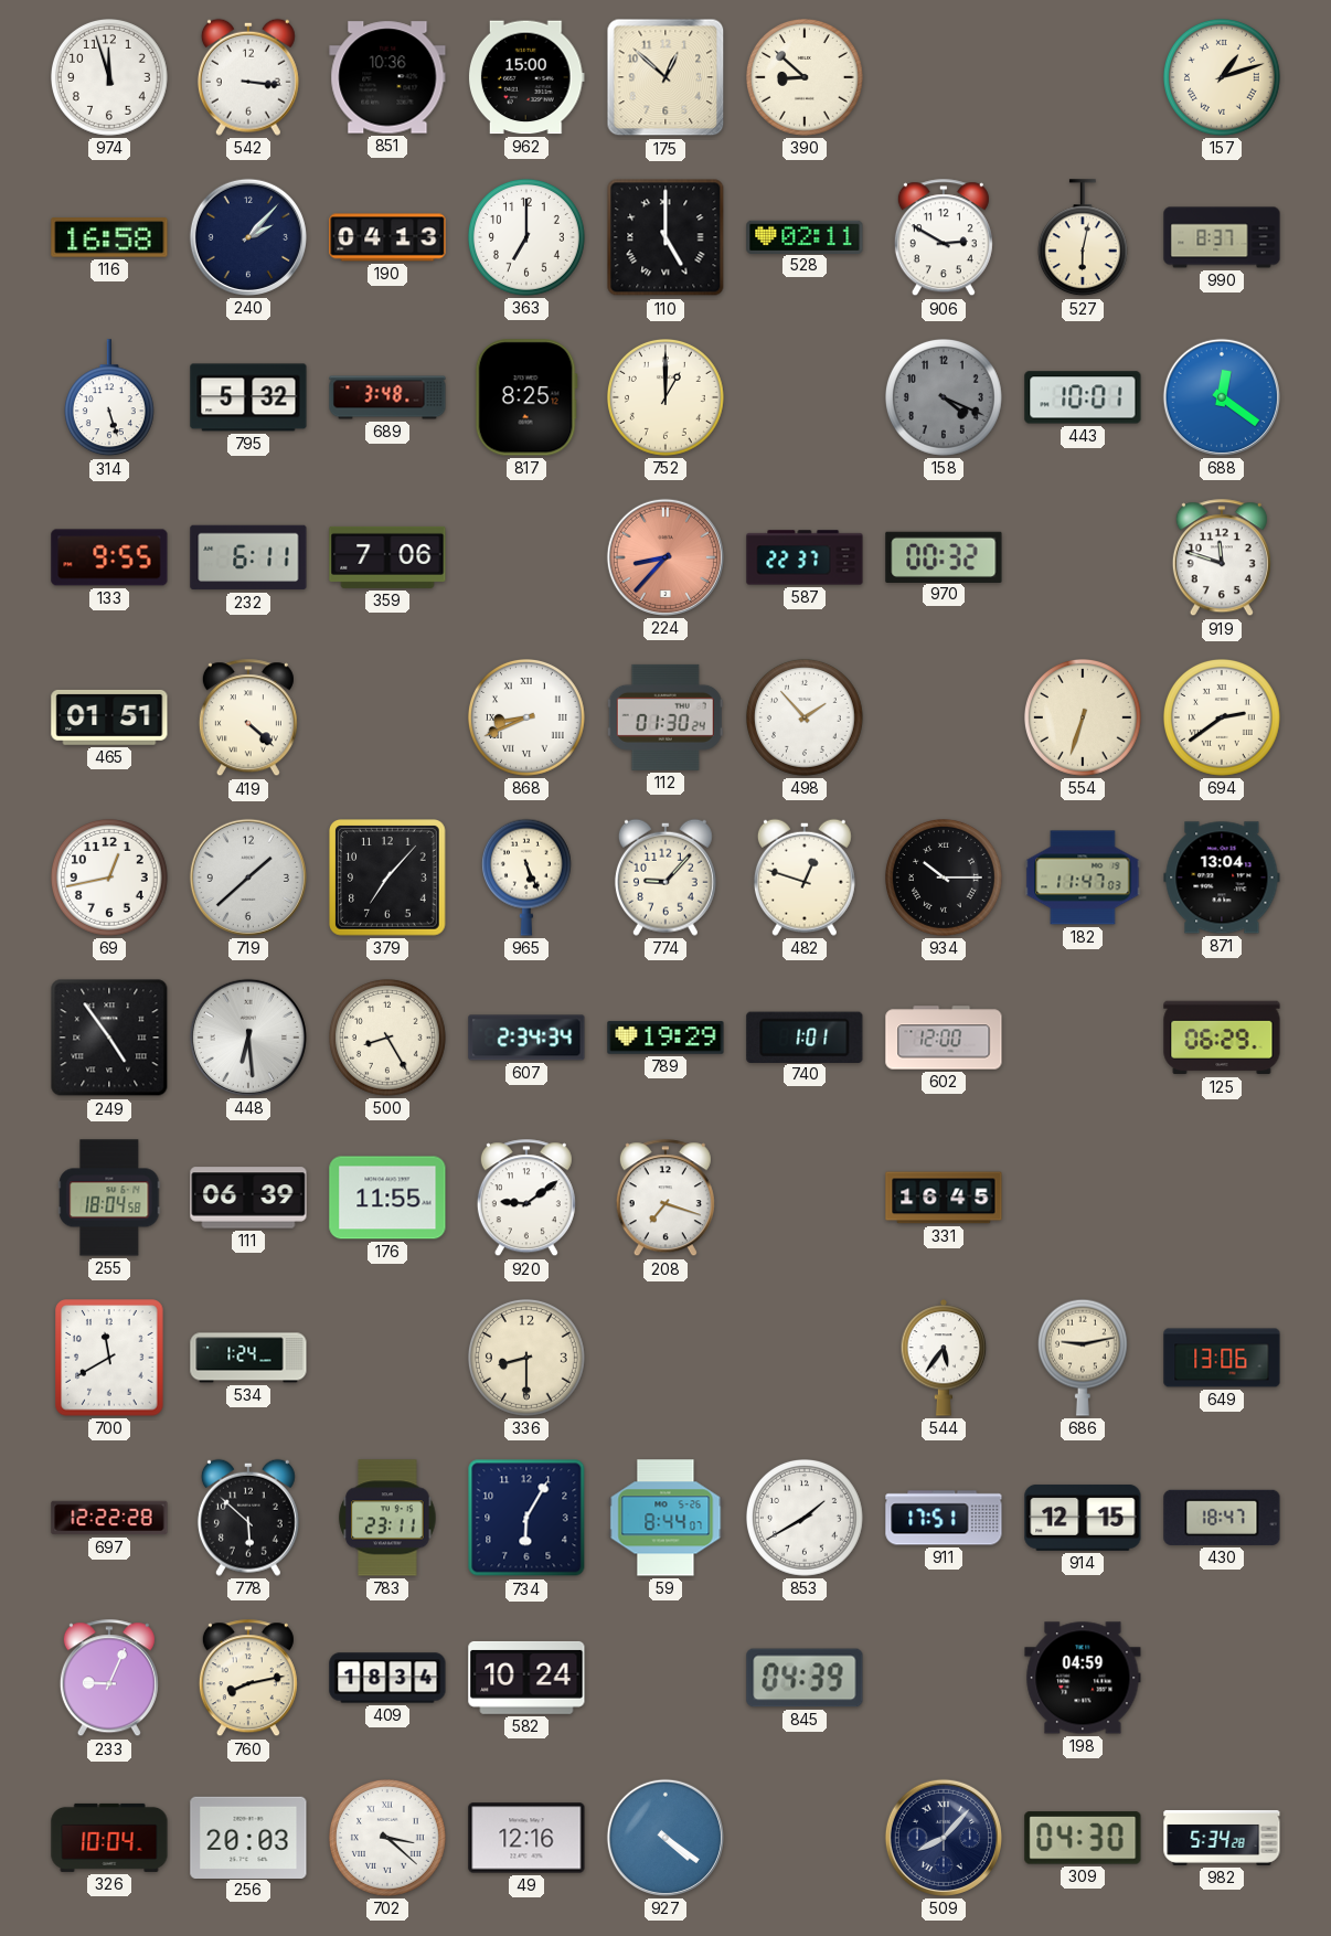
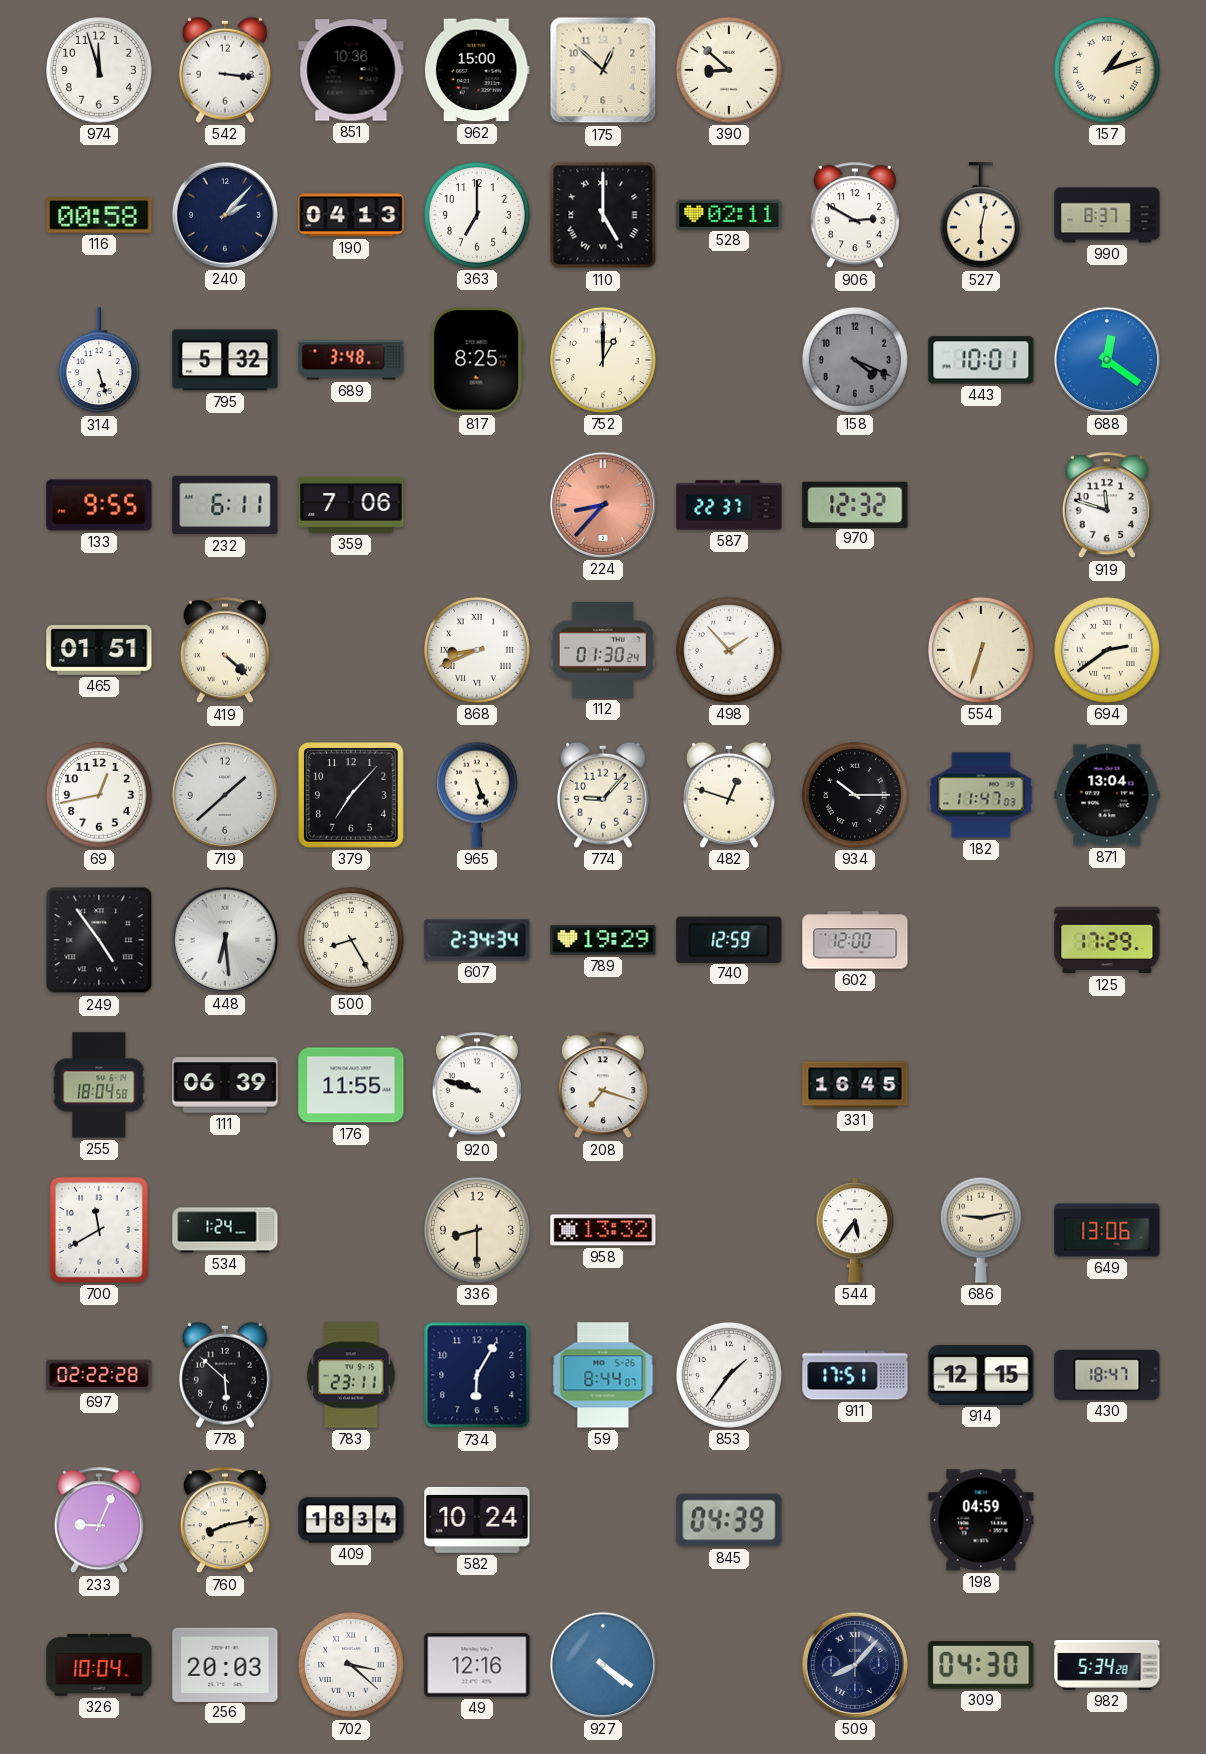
116: 16:58 -> 00:58
970: 00:32 -> 12:32
740: 1:01 -> 12:59
125: 06:29 -> 17:29
920: 9:09 -> 9:48
958: none -> 13:32
697: 12:22 -> 02:22
853: 1:40 -> 1:36
